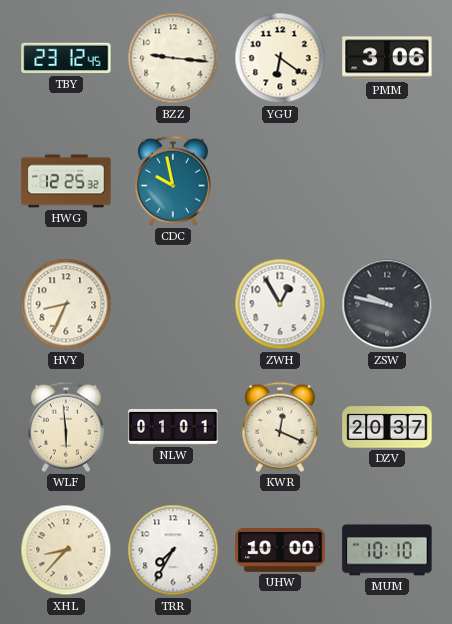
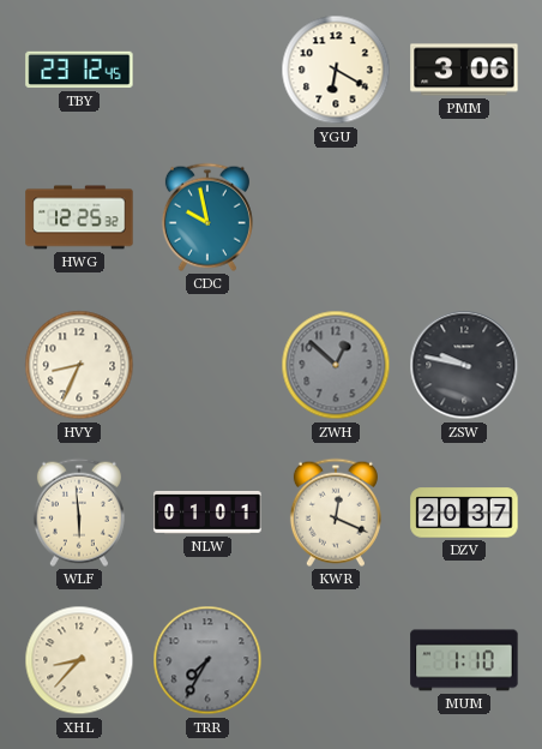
BZZ: 9:16 -> none
YGU: 6:21 -> 6:20
ZWH: 12:55 -> 12:52
ZWH dial: white -> grey
TRR dial: white -> grey
UHW: 10:00 -> none
MUM: 10:10 -> 1:10
